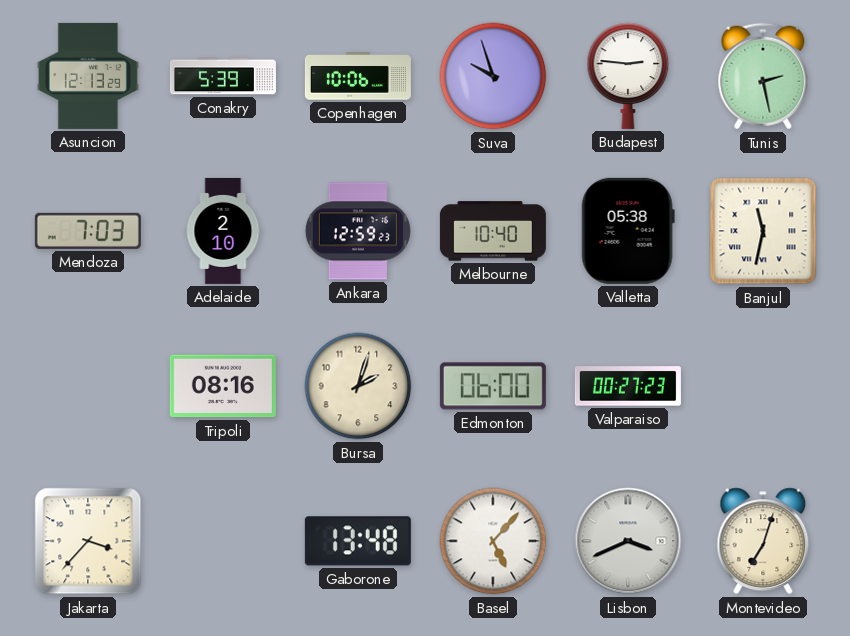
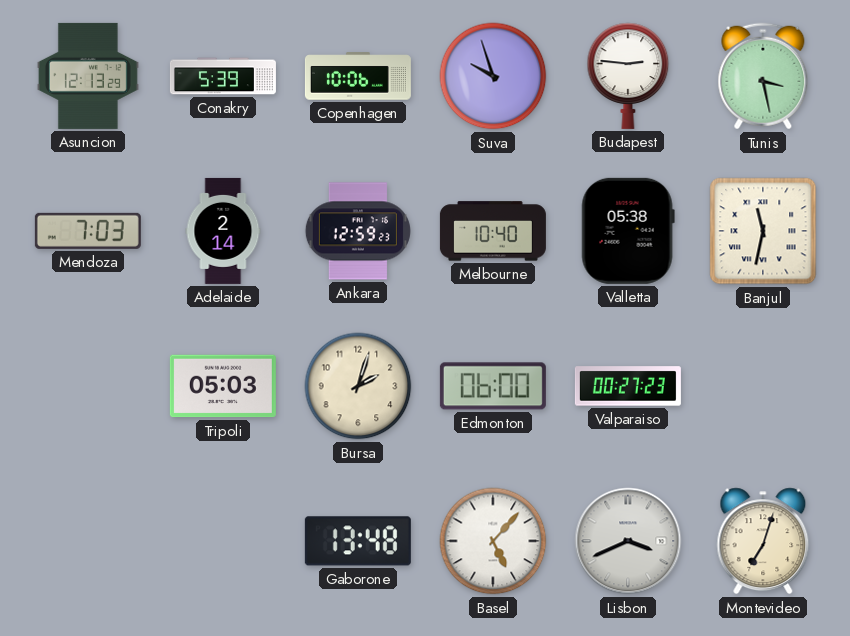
Tunis: 2:28 -> 3:28
Adelaide: 2:10 -> 2:14
Tripoli: 08:16 -> 05:03
Jakarta: 3:37 -> none
